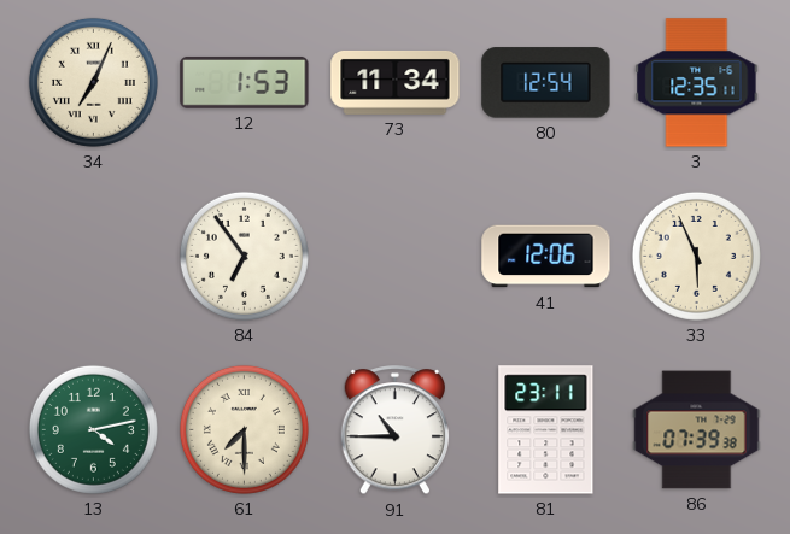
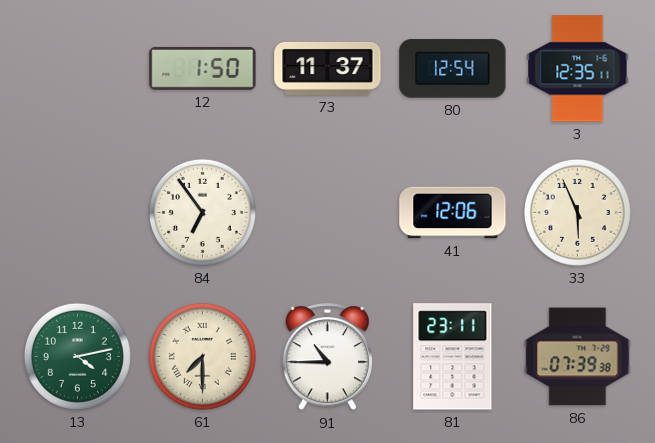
34: 7:04 -> none
12: 1:53 -> 1:50
73: 11:34 -> 11:37
